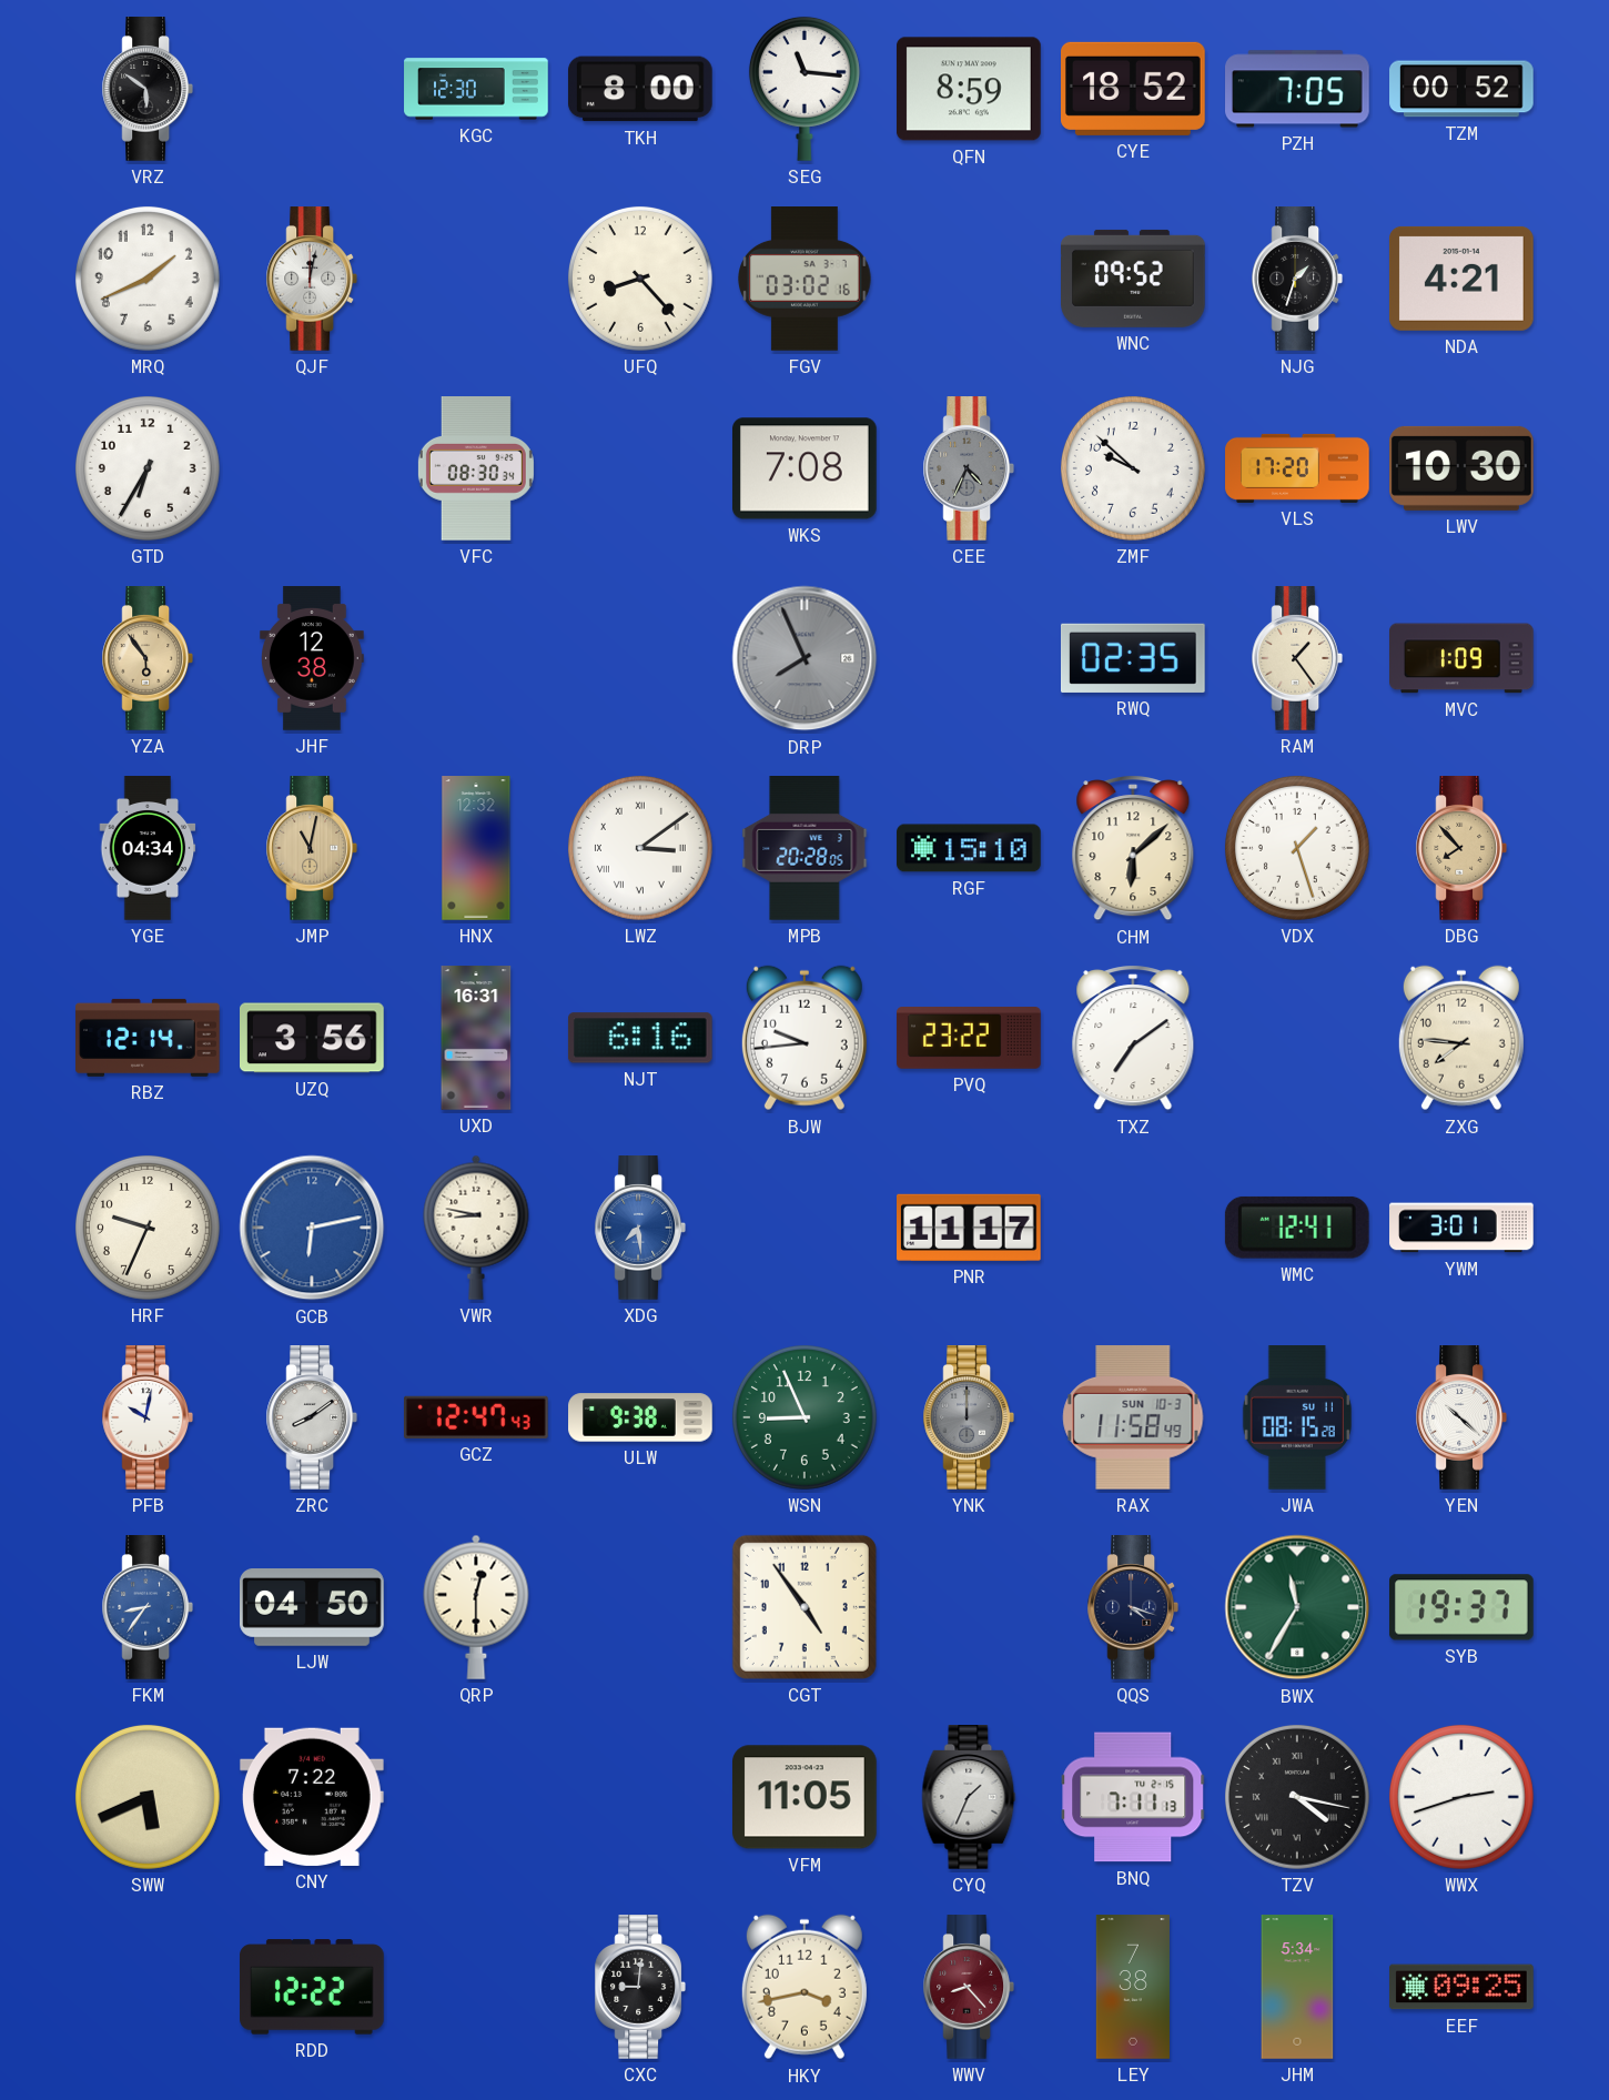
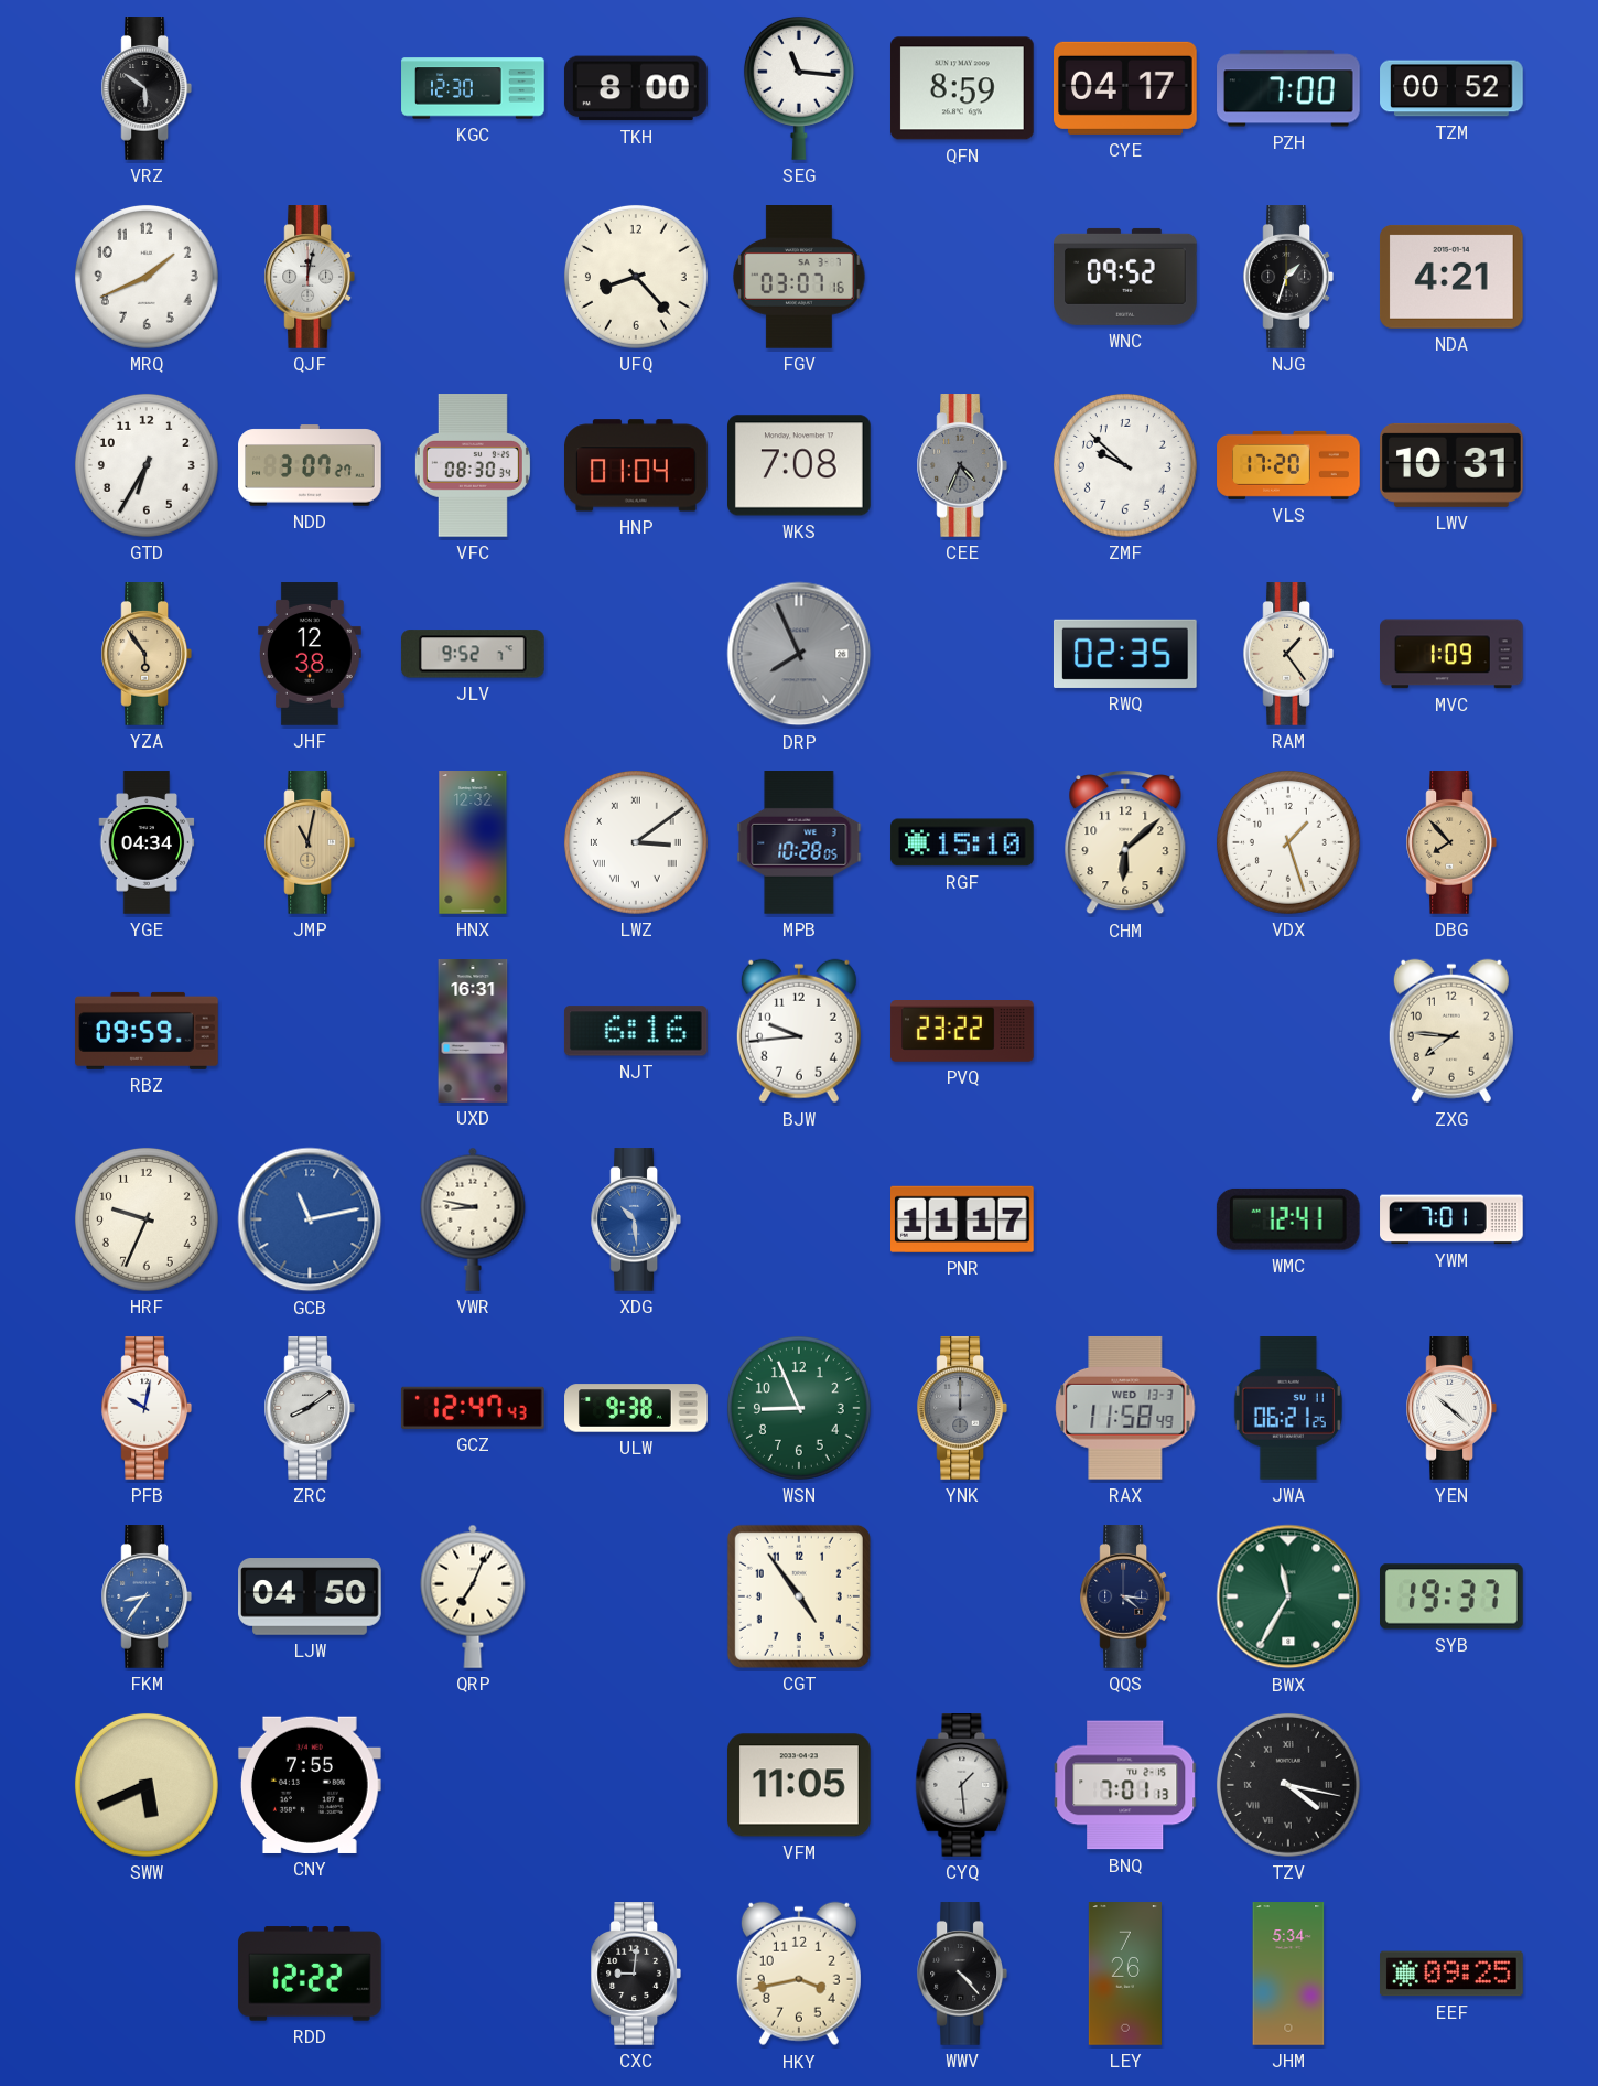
CYE: 18:52 -> 04:17
PZH: 7:05 -> 7:00
FGV: 03:02 -> 03:07
NDD: none -> 3:07
HNP: none -> 01:04
LWV: 10:30 -> 10:31
JLV: none -> 9:52
MPB: 20:28 -> 10:28
RBZ: 12:14 -> 09:59
UZQ: 3:56 -> none
TXZ: 7:09 -> none
GCB: 6:13 -> 11:13
XDG: 7:29 -> 10:29
YWM: 3:01 -> 7:01
RAX date: SUN 10-3 -> WED 13-3
JWA: 08:15 -> 06:21
QRP: 12:30 -> 7:04
QQS: 4:18 -> 4:16
CNY: 7:22 -> 7:55
CYQ: 1:34 -> 1:29
BNQ: 7:11 -> 7:01
WWX: 2:42 -> none
WWV: 8:23 -> 4:23
WWV dial: burgundy -> black
LEY: 7:38 -> 7:26
